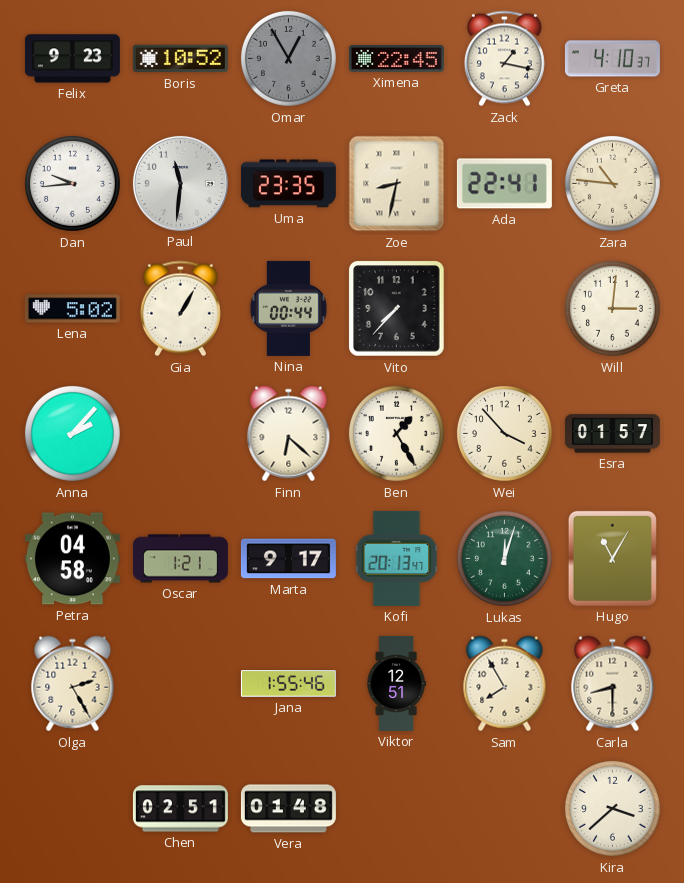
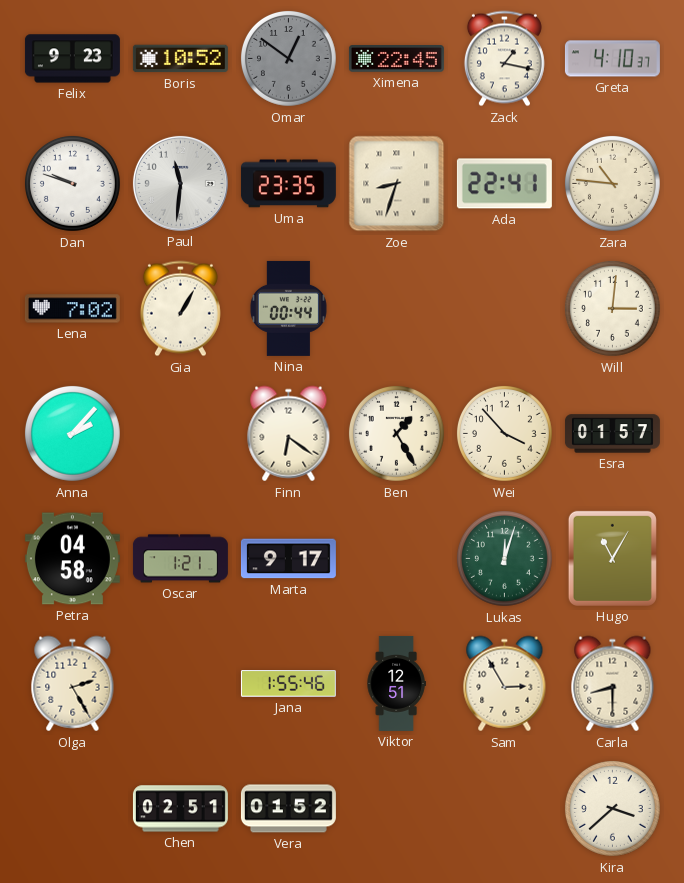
Omar: 12:55 -> 12:51
Dan: 9:44 -> 9:48
Zoe: 8:32 -> 8:33
Lena: 5:02 -> 7:02
Vito: 7:37 -> none
Finn: 6:22 -> 6:21
Kofi: 20:13 -> none
Sam: 7:55 -> 2:55
Vera: 01:48 -> 01:52
